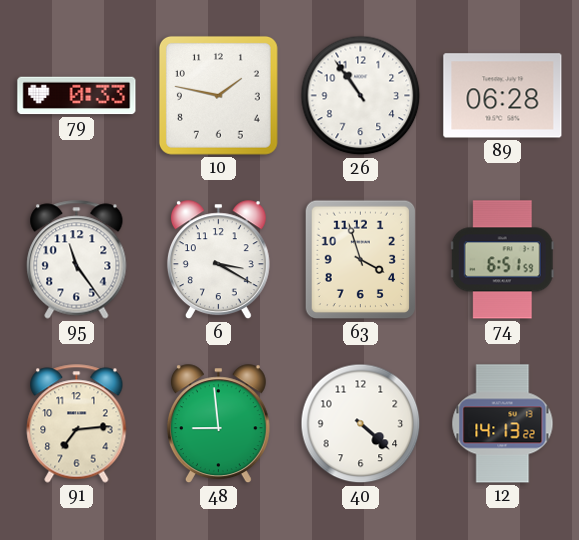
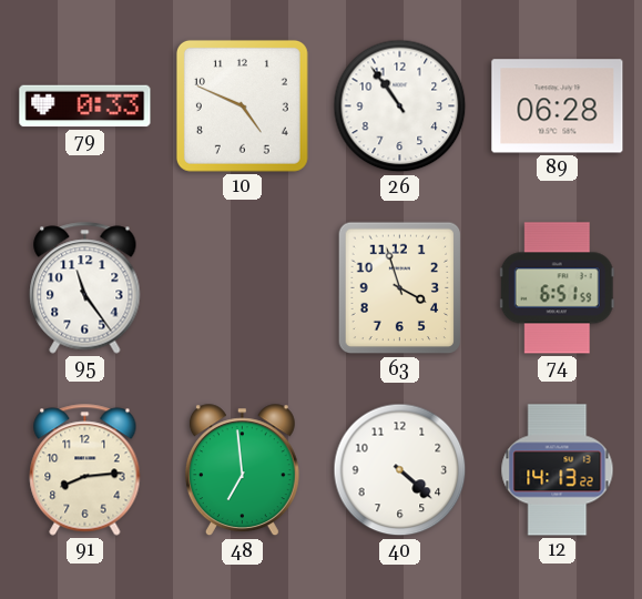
10: 1:47 -> 4:49
6: 3:20 -> none
91: 7:14 -> 8:14
48: 8:59 -> 6:59
